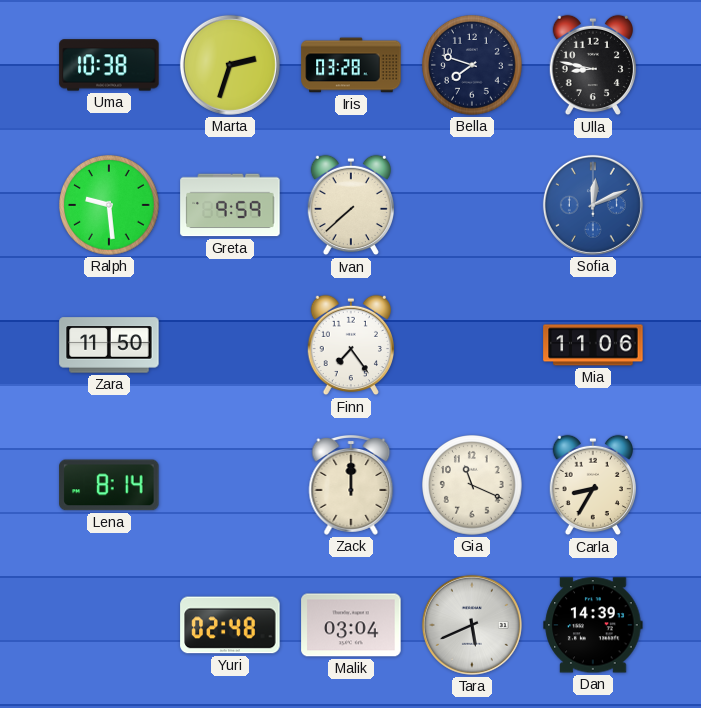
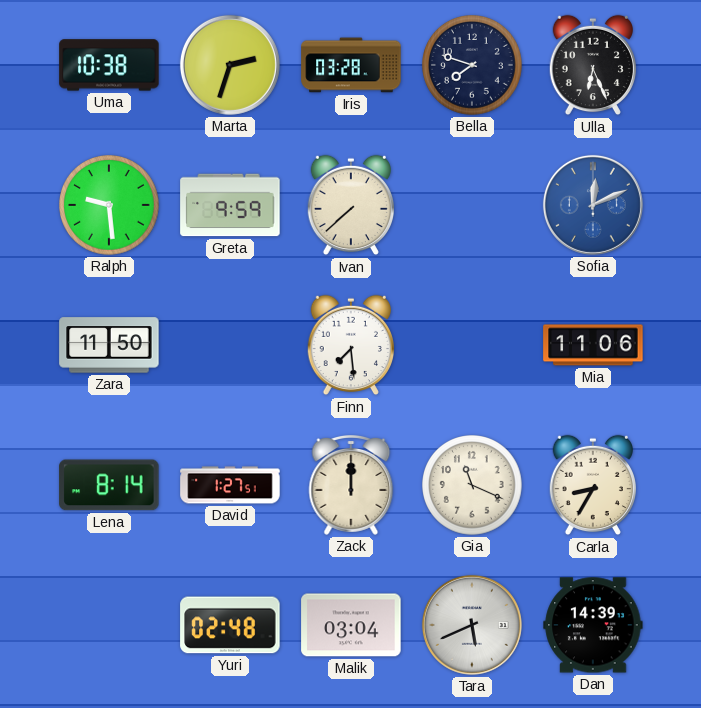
Ulla: 8:47 -> 6:26
Finn: 7:24 -> 7:29
David: none -> 1:27
